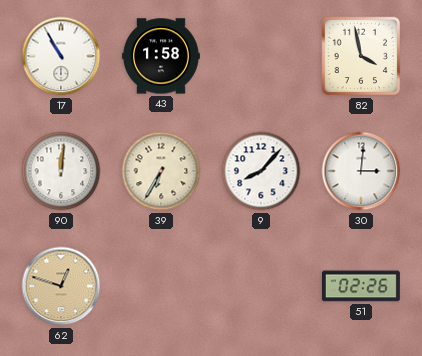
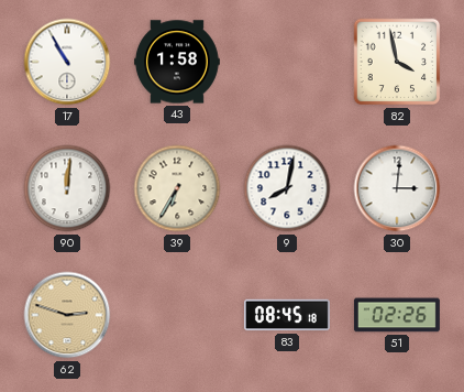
9: 8:07 -> 8:02
62: 12:48 -> 2:48
83: none -> 08:45
